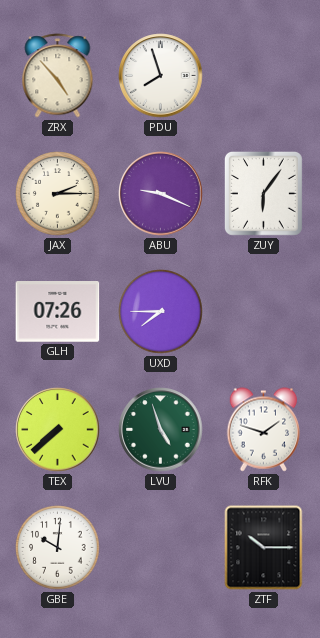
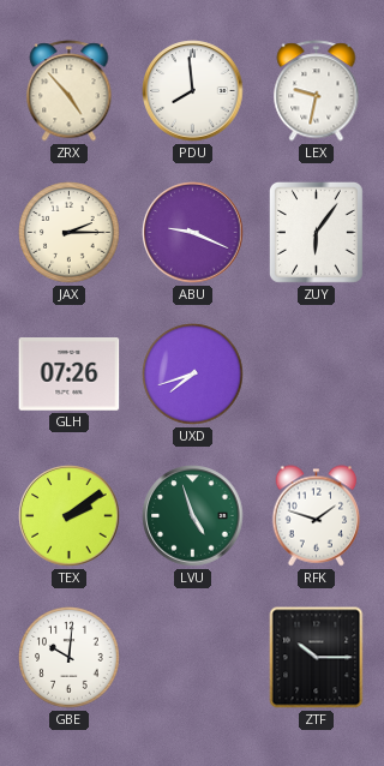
PDU: 7:57 -> 7:59
LEX: none -> 9:32
UXD: 7:45 -> 7:42
TEX: 7:38 -> 2:09
